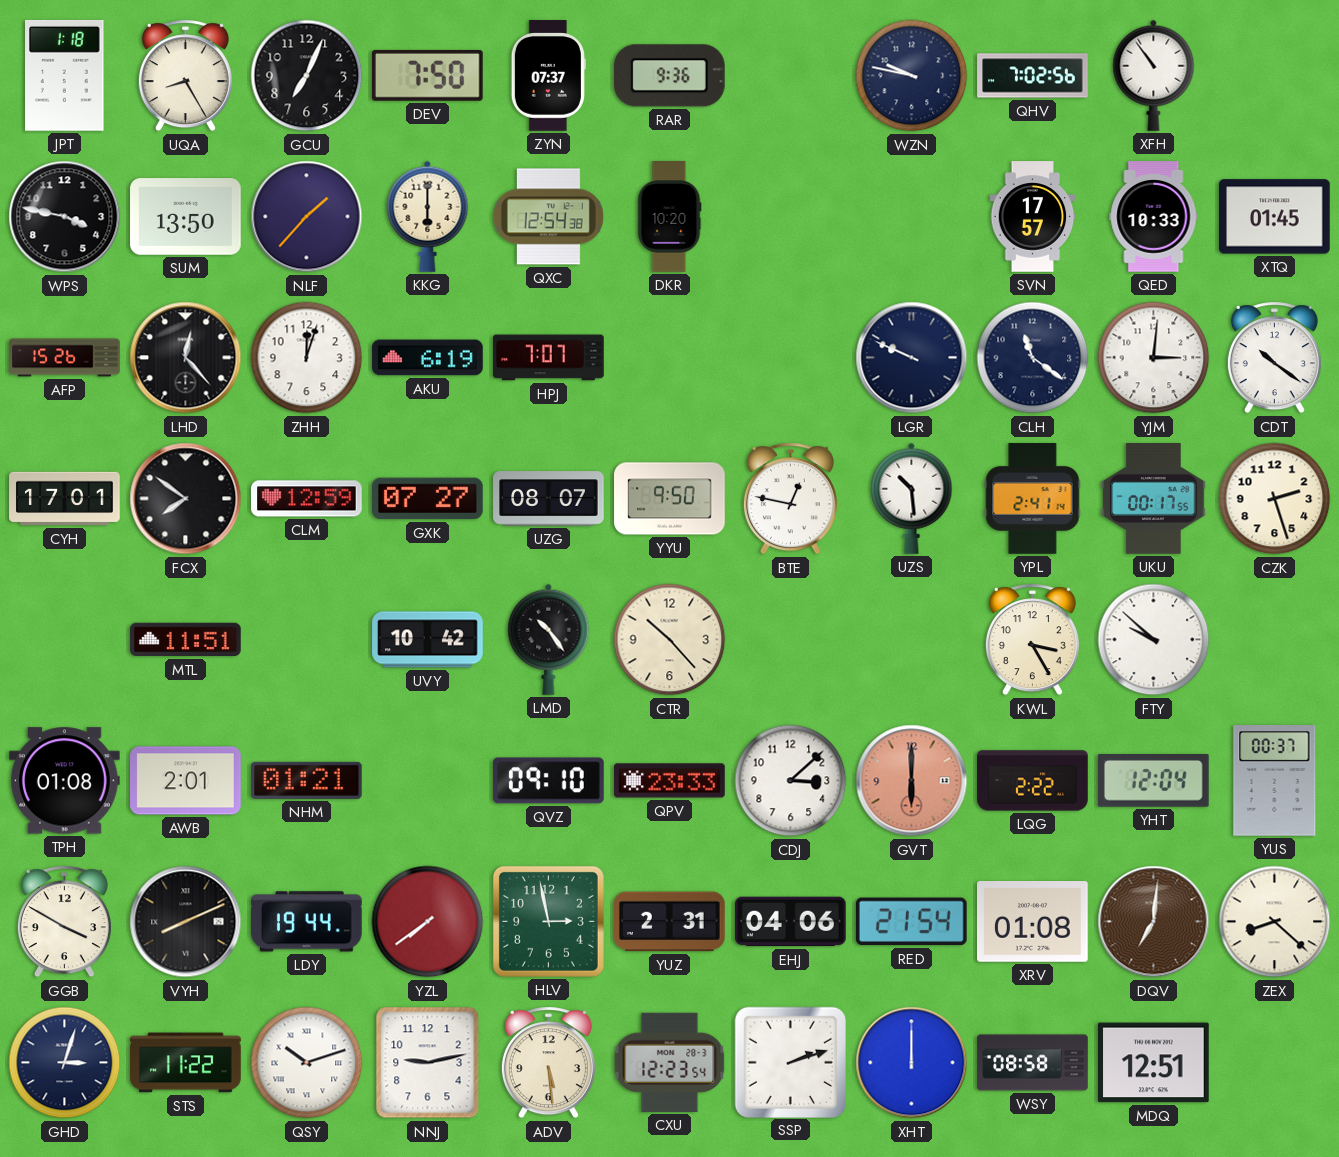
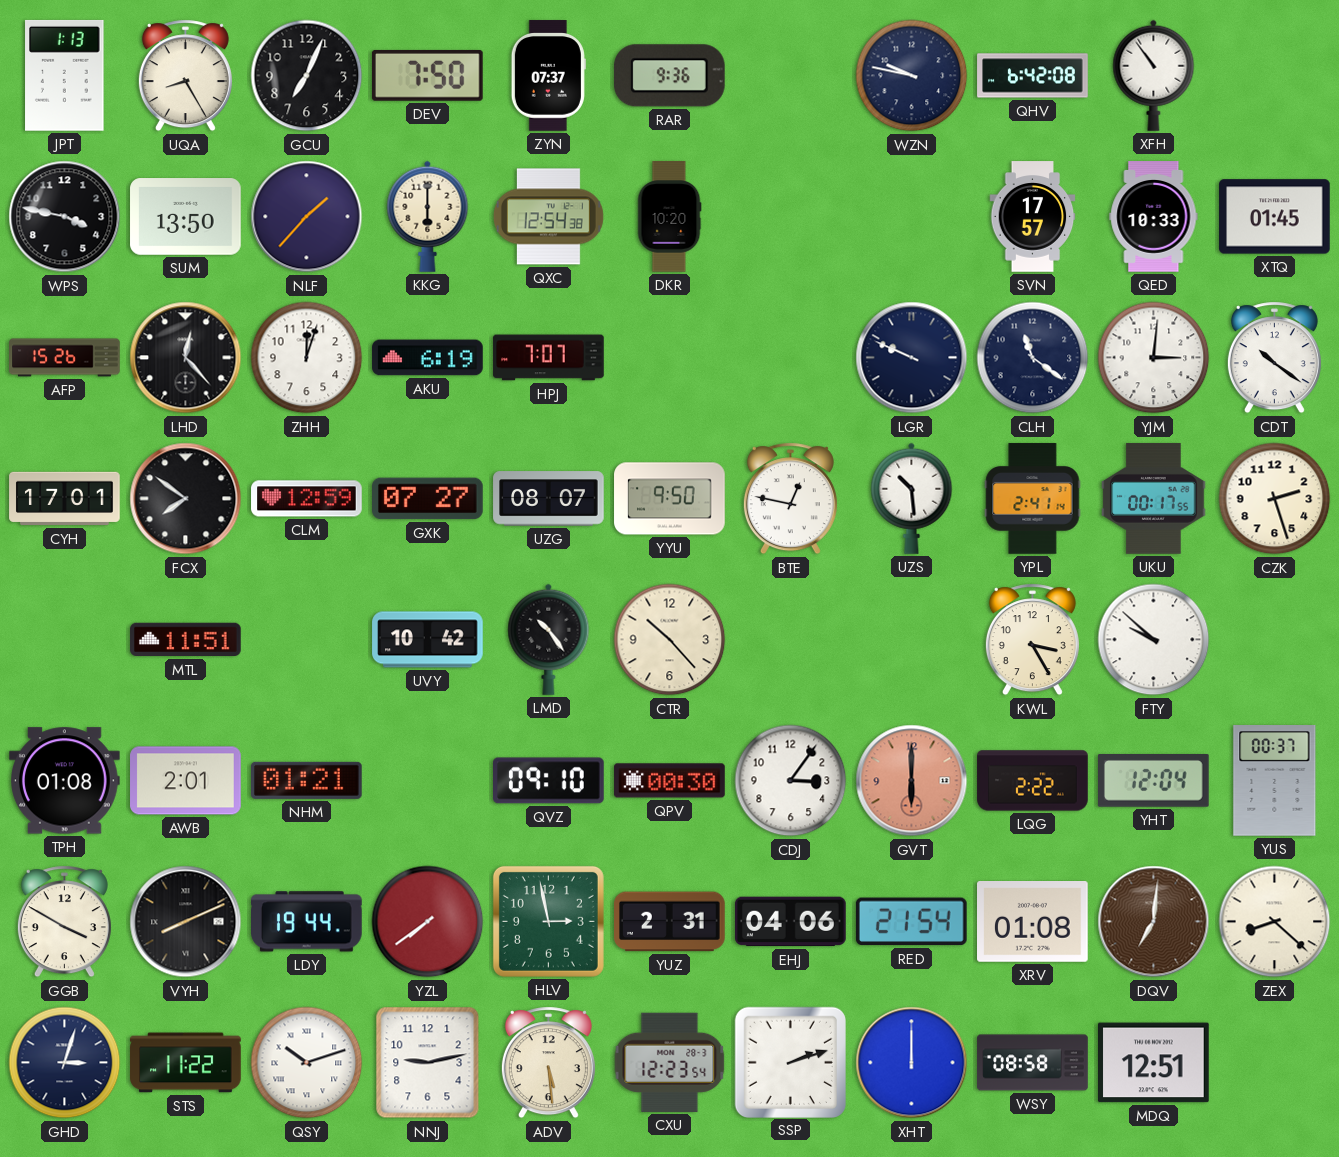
JPT: 1:18 -> 1:13
QHV: 7:02 -> 6:42
QPV: 23:33 -> 00:30
CDJ: 3:08 -> 3:06
